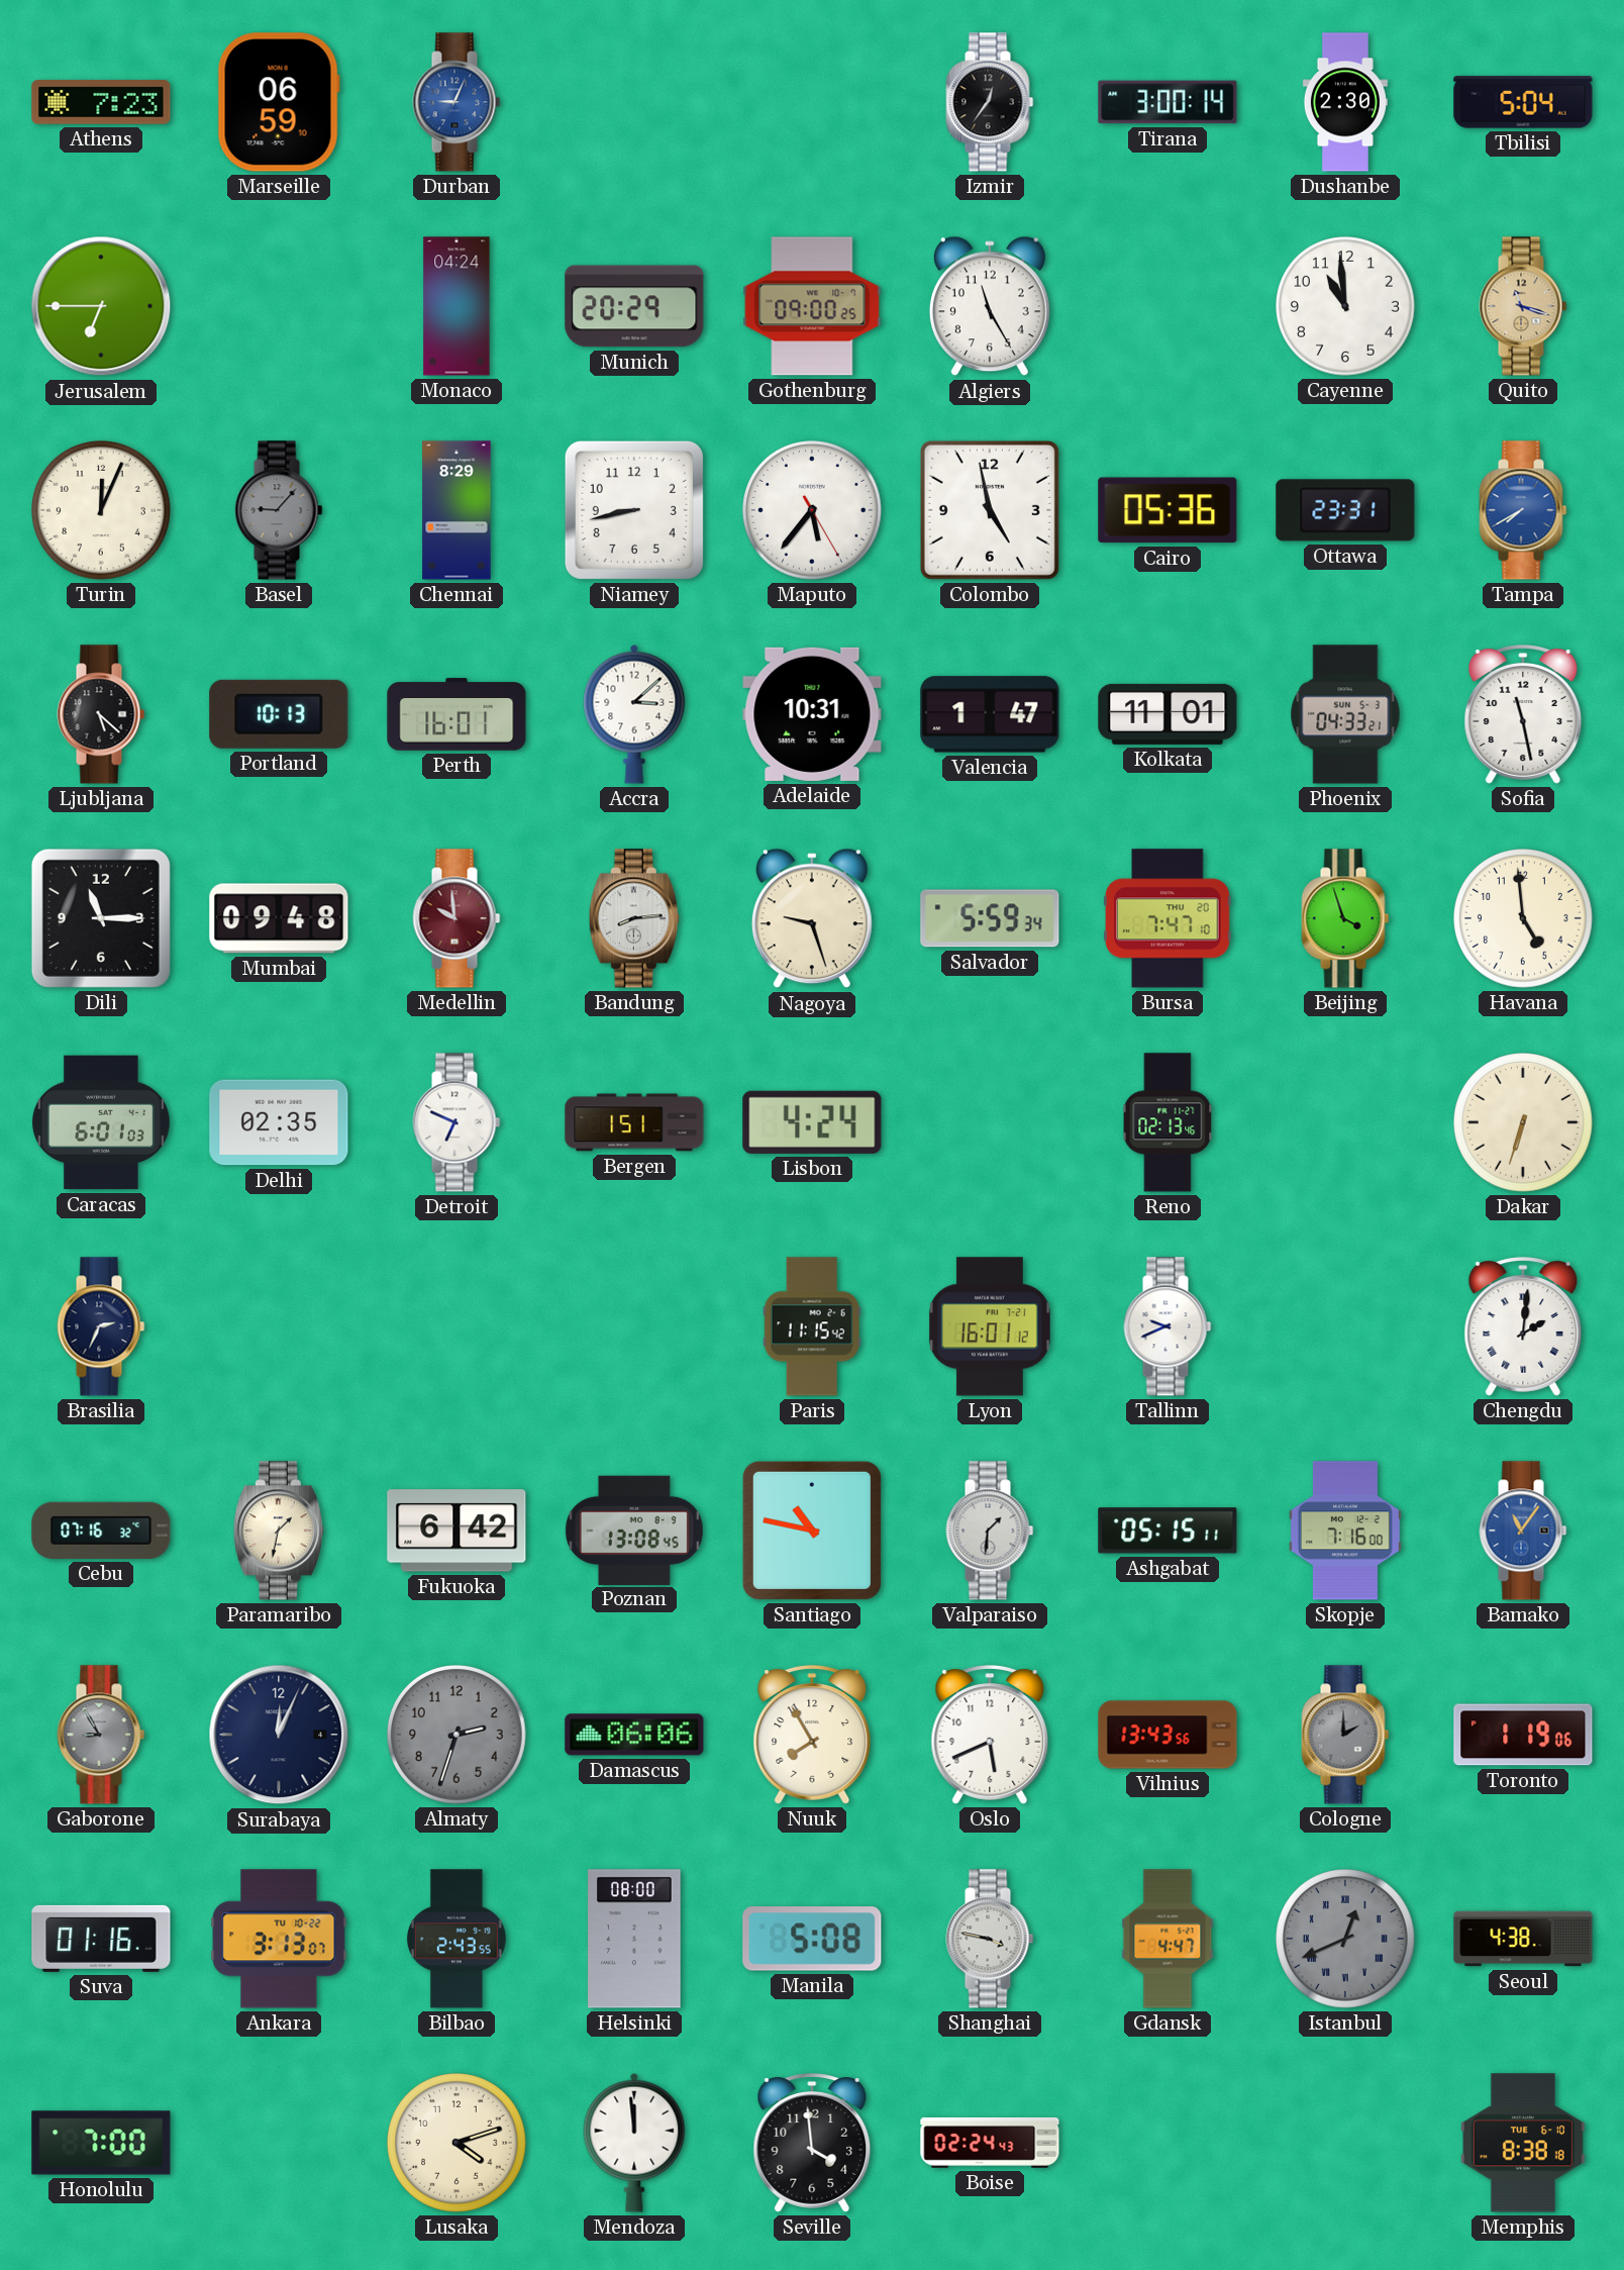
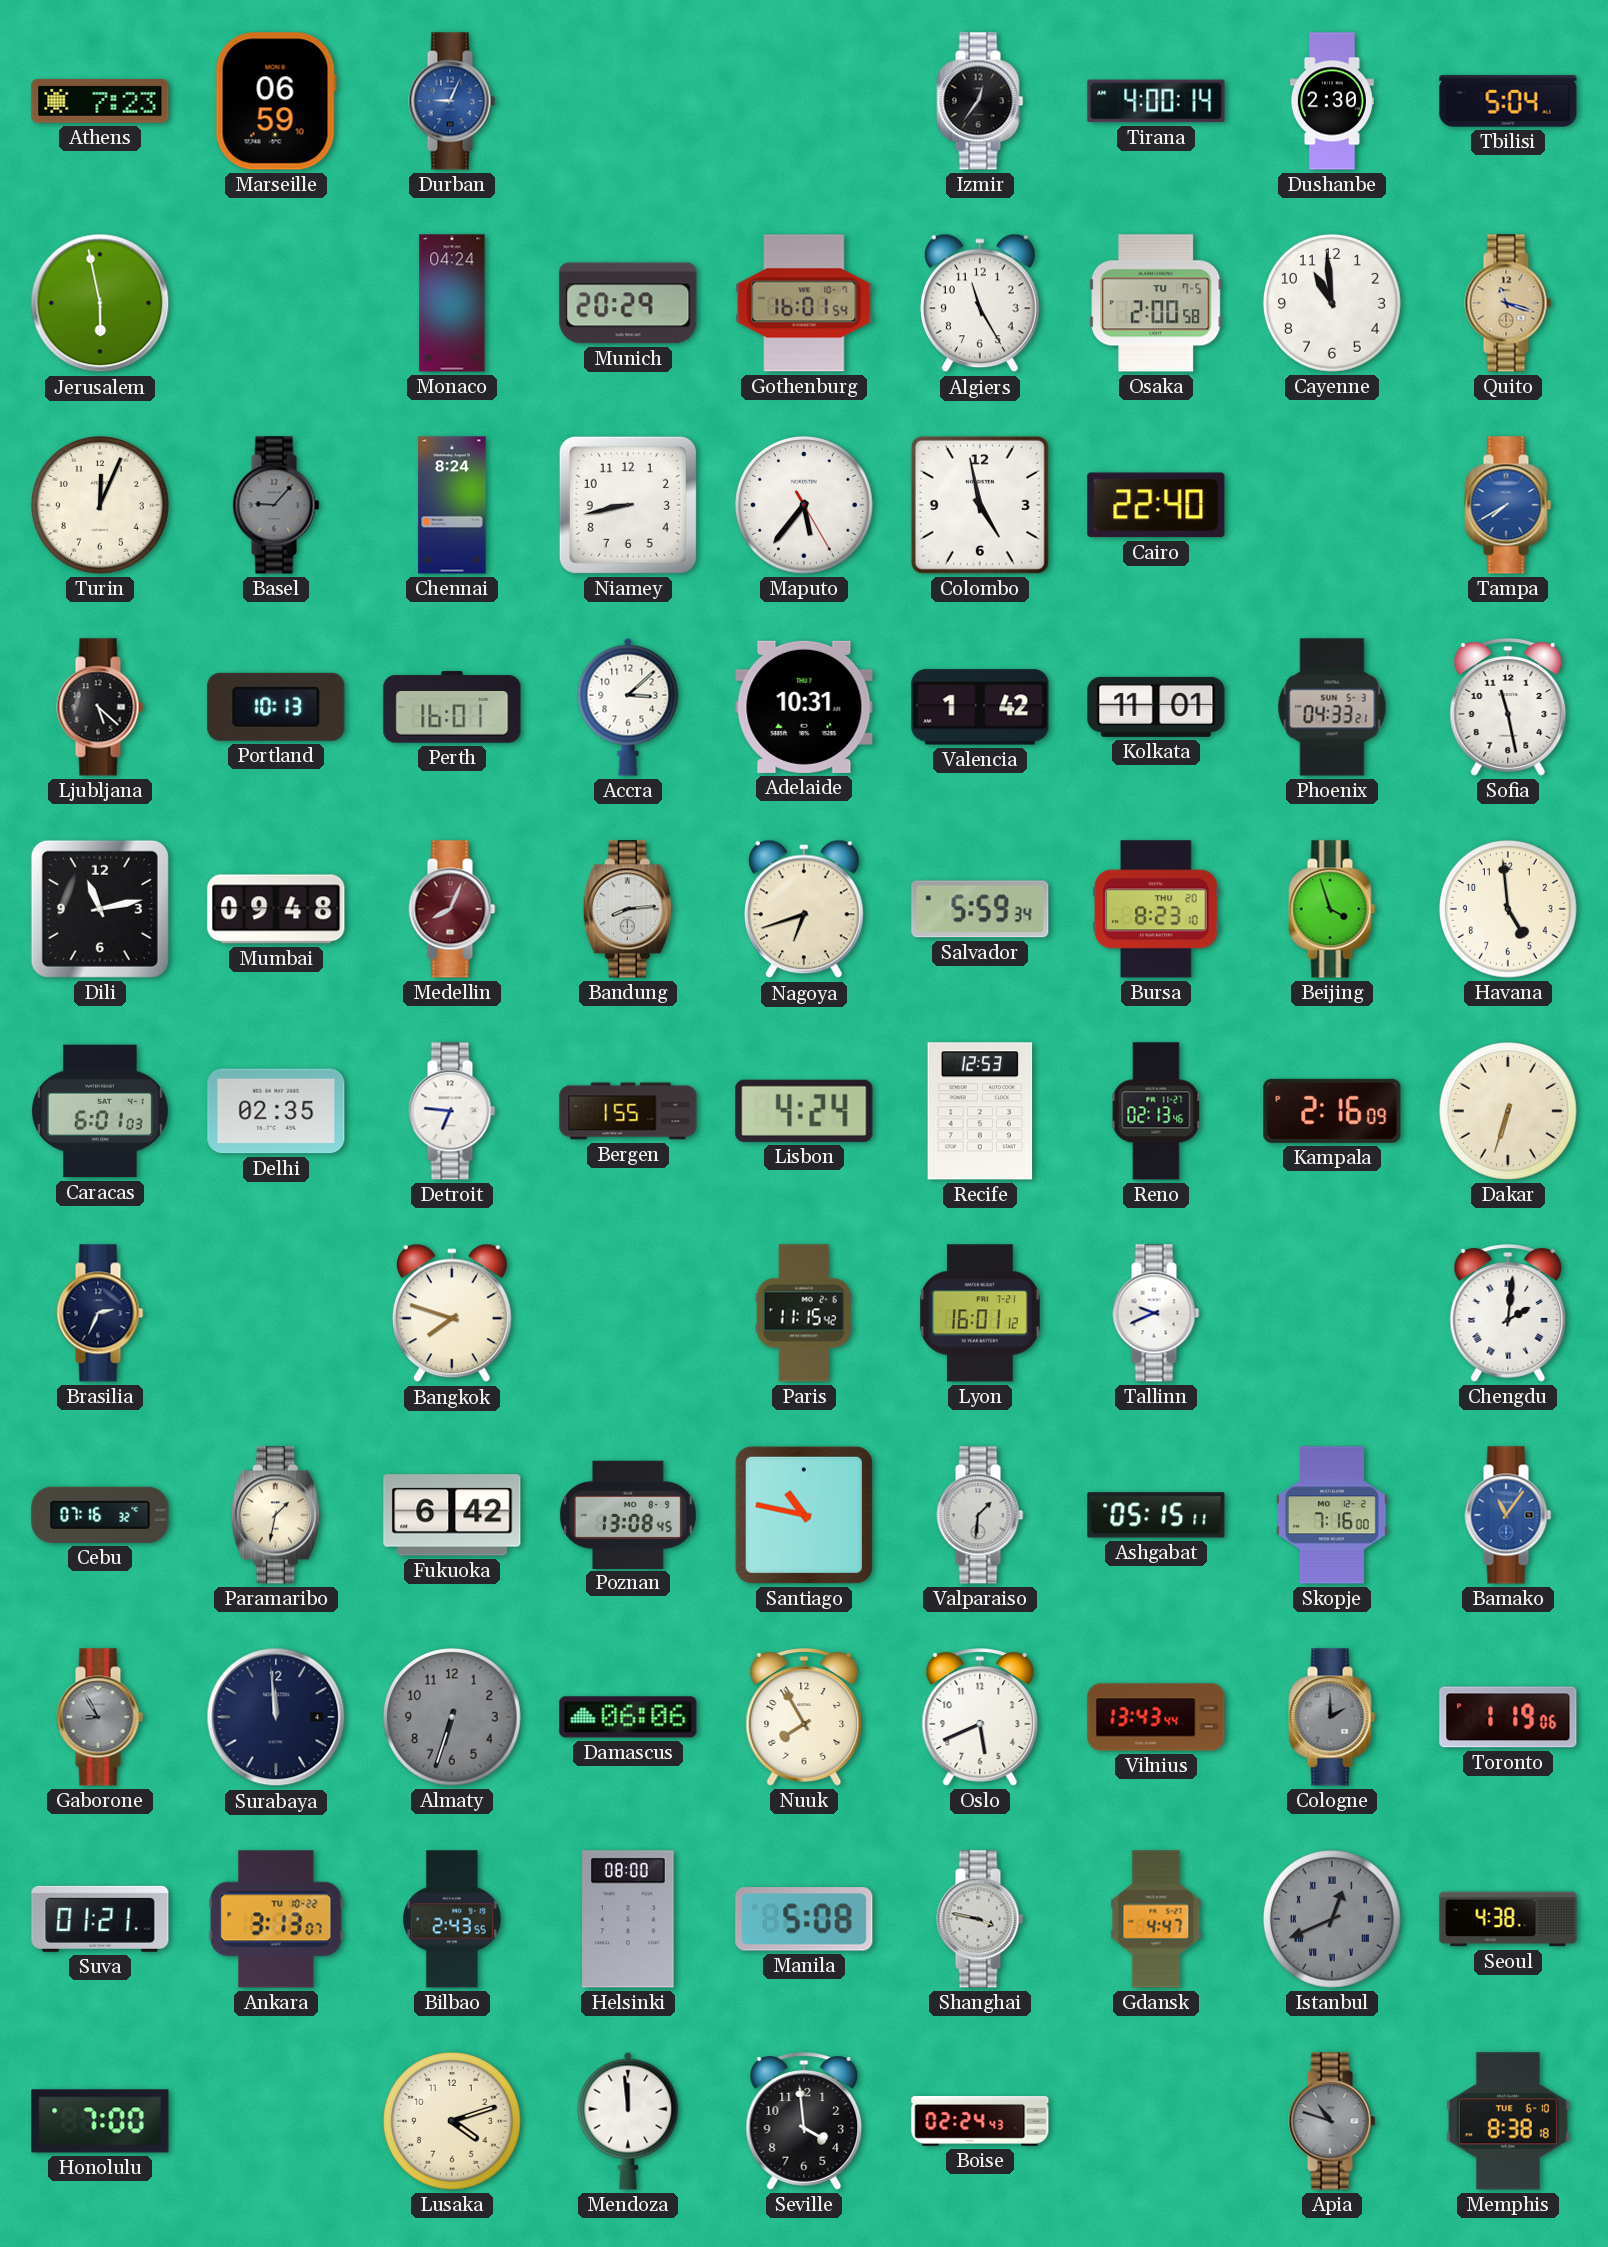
Tirana: 3:00 -> 4:00
Jerusalem: 6:45 -> 5:58
Gothenburg: 09:00 -> 16:01
Osaka: none -> 2:00
Chennai: 8:29 -> 8:24
Cairo: 05:36 -> 22:40
Ottawa: 23:31 -> none
Valencia: 1:47 -> 1:42
Dili: 11:15 -> 11:13
Medellin: 9:59 -> 8:04
Nagoya: 9:27 -> 6:42
Bursa: 7:47 -> 8:23
Detroit: 6:49 -> 6:46
Bergen: 1:51 -> 1:55
Recife: none -> 12:53
Kampala: none -> 2:16
Bangkok: none -> 7:48
Surabaya: 12:04 -> 11:59
Almaty: 2:33 -> 6:33
Vilnius: 13:43:56 -> 13:43:44
Suva: 01:16 -> 01:21
Apia: none -> 10:48
